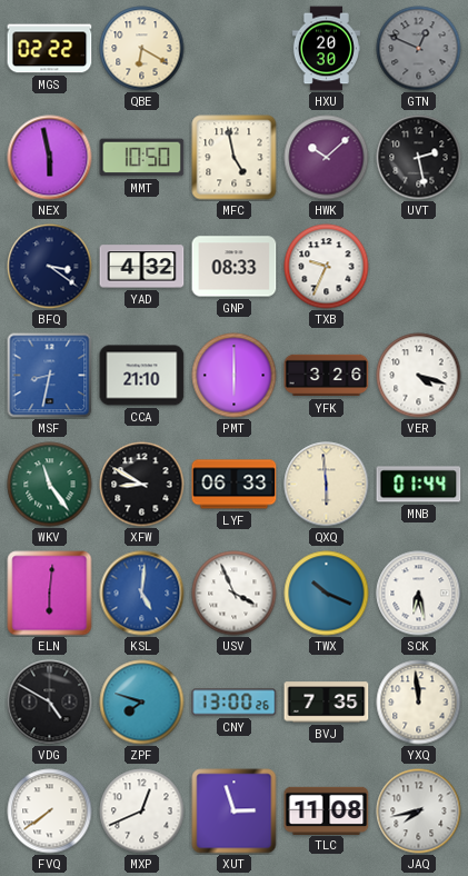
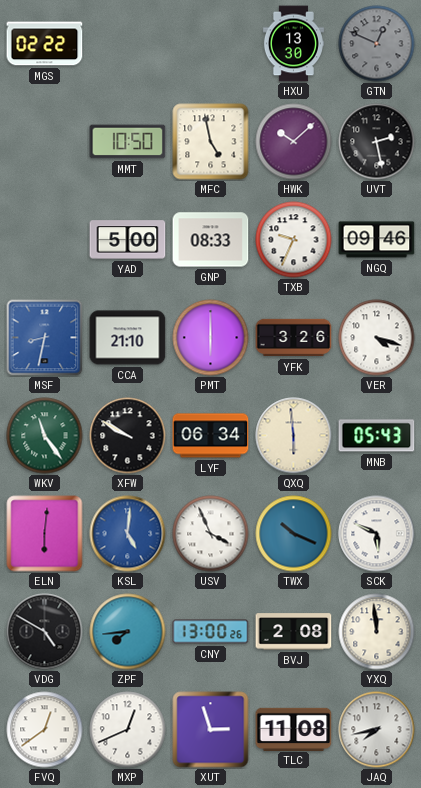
QBE: 6:20 -> none
HXU: 20:30 -> 13:30
NEX: 5:58 -> none
BFQ: 3:21 -> none
YAD: 4:32 -> 5:00
NGQ: none -> 09:46
XFW: 8:50 -> 9:50
LYF: 06:33 -> 06:34
MNB: 01:44 -> 05:43
SCK: 6:28 -> 5:49
ZPF: 7:48 -> 7:44
BVJ: 7:35 -> 2:08
FVQ: 7:39 -> 12:39
